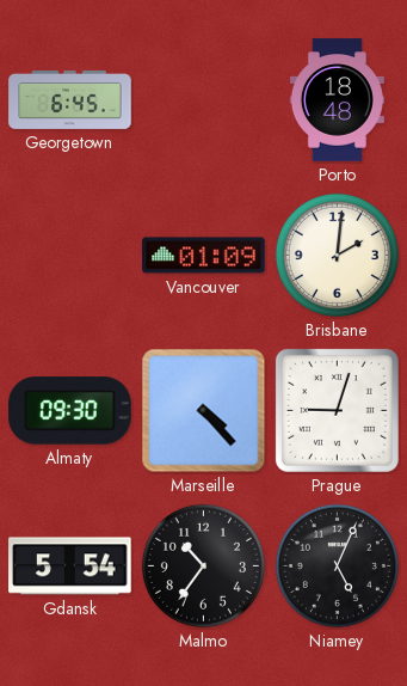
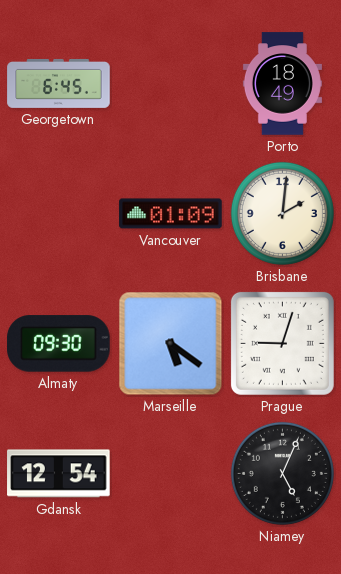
Porto: 18:48 -> 18:49
Marseille: 4:23 -> 5:21
Gdansk: 5:54 -> 12:54
Malmo: 10:36 -> none
